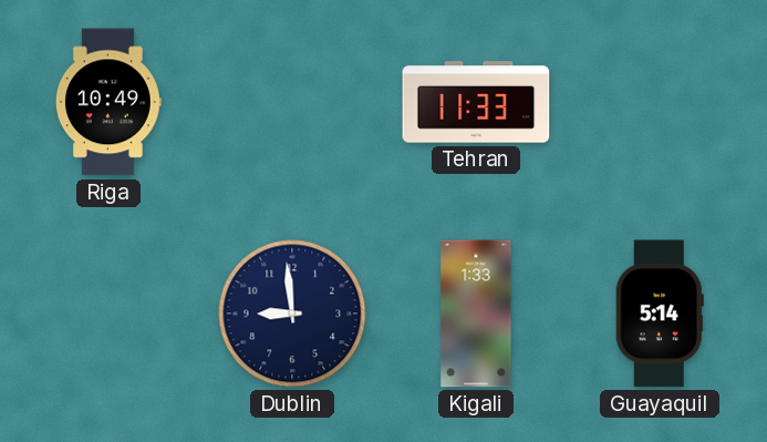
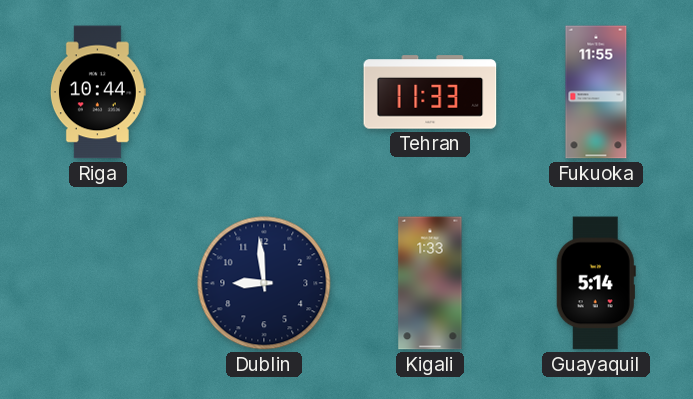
Riga: 10:49 -> 10:44
Fukuoka: none -> 11:55
